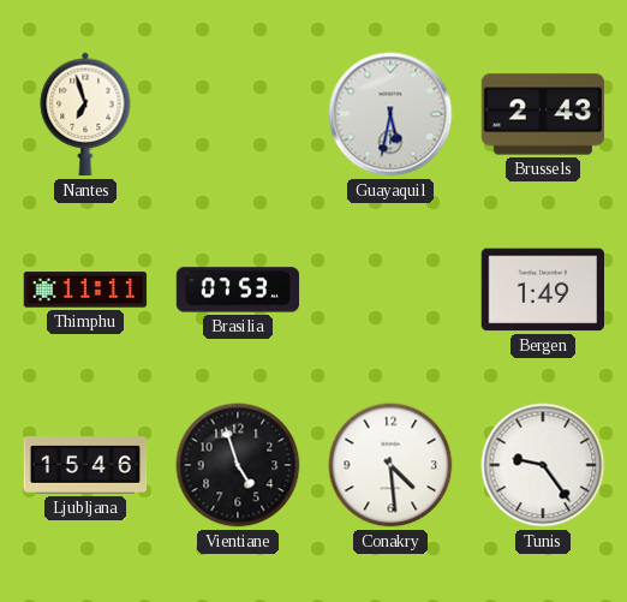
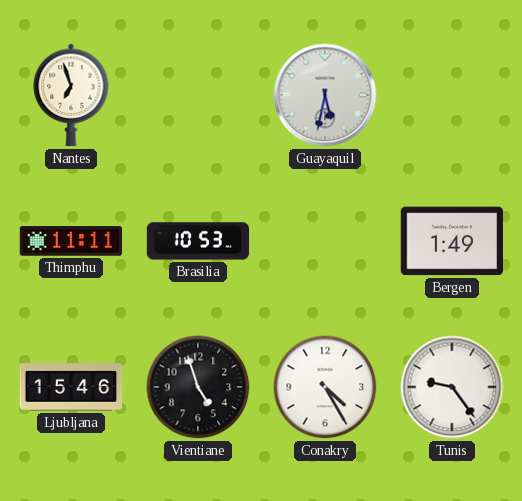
Brussels: 2:43 -> none
Brasilia: 07:53 -> 10:53
Conakry: 4:29 -> 4:25
